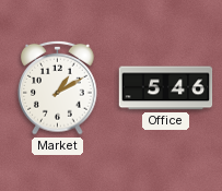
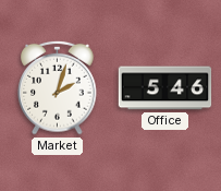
Market: 1:10 -> 2:03
